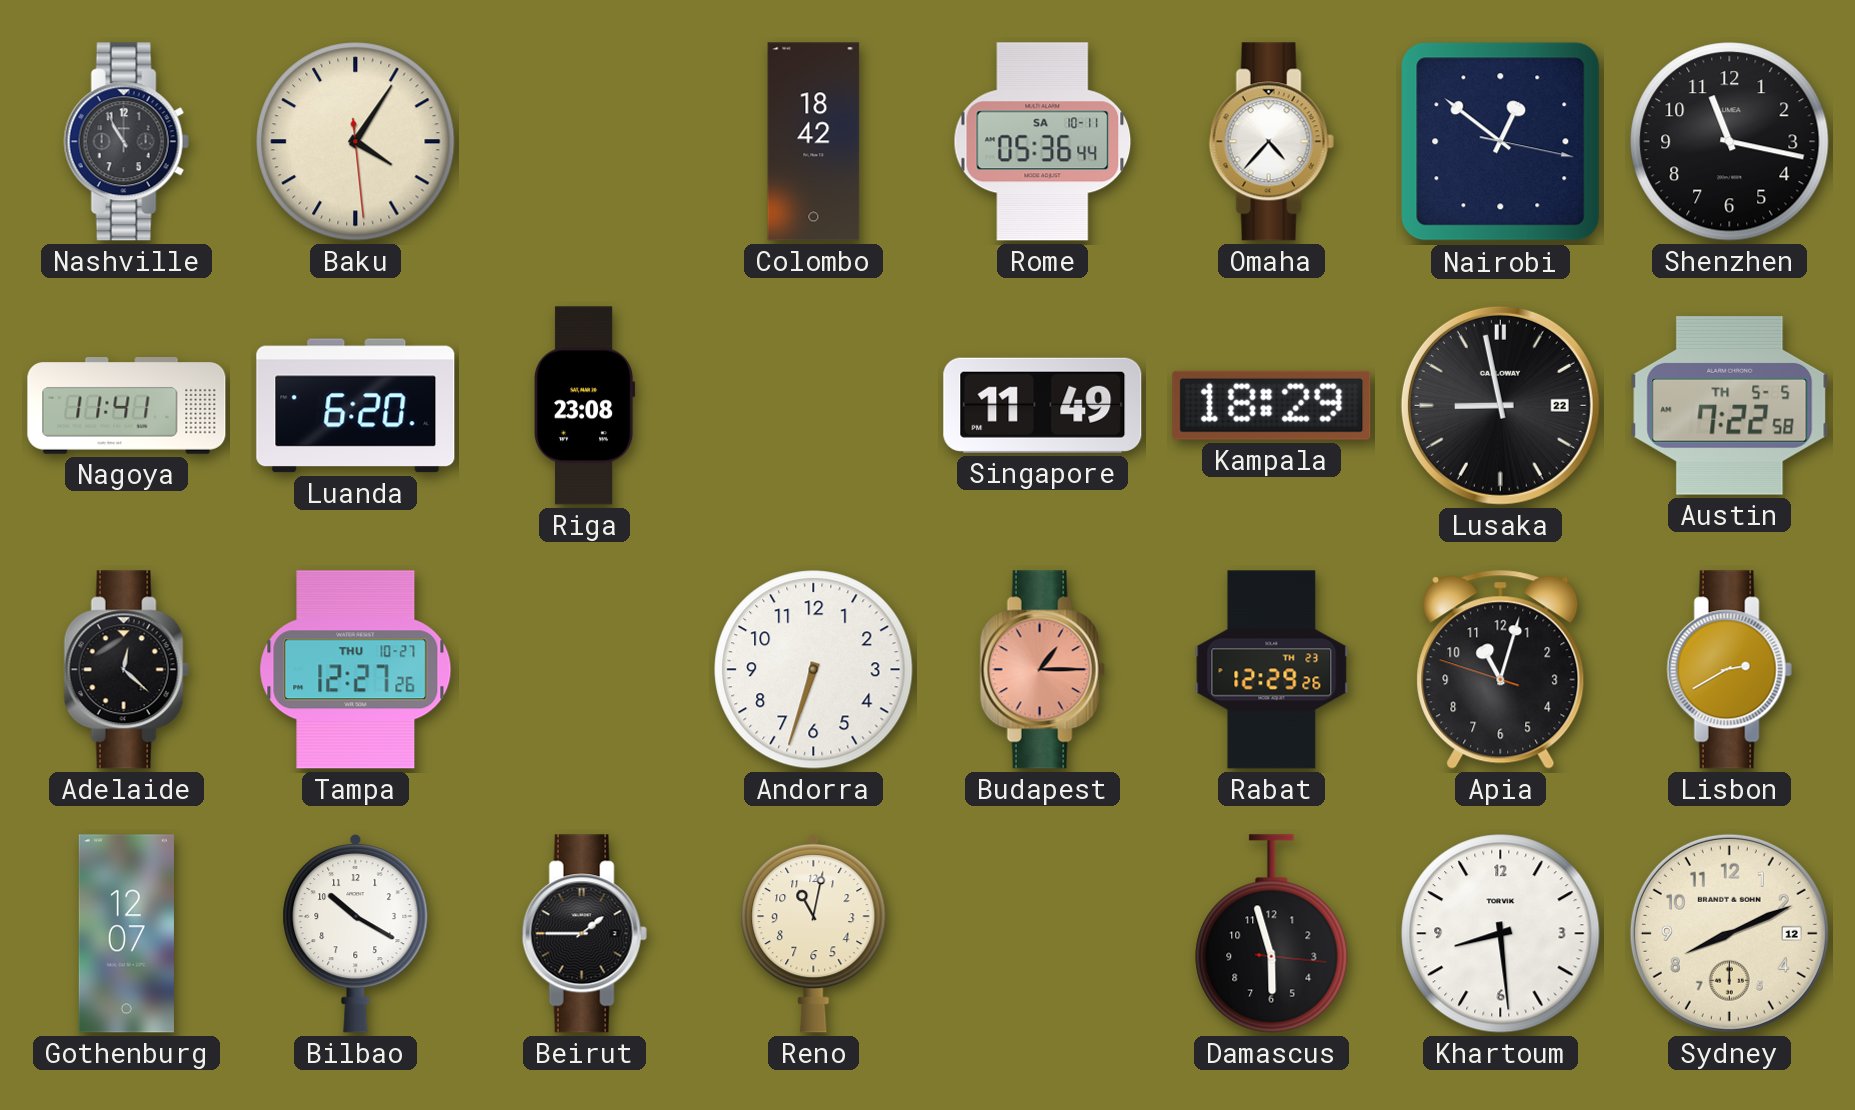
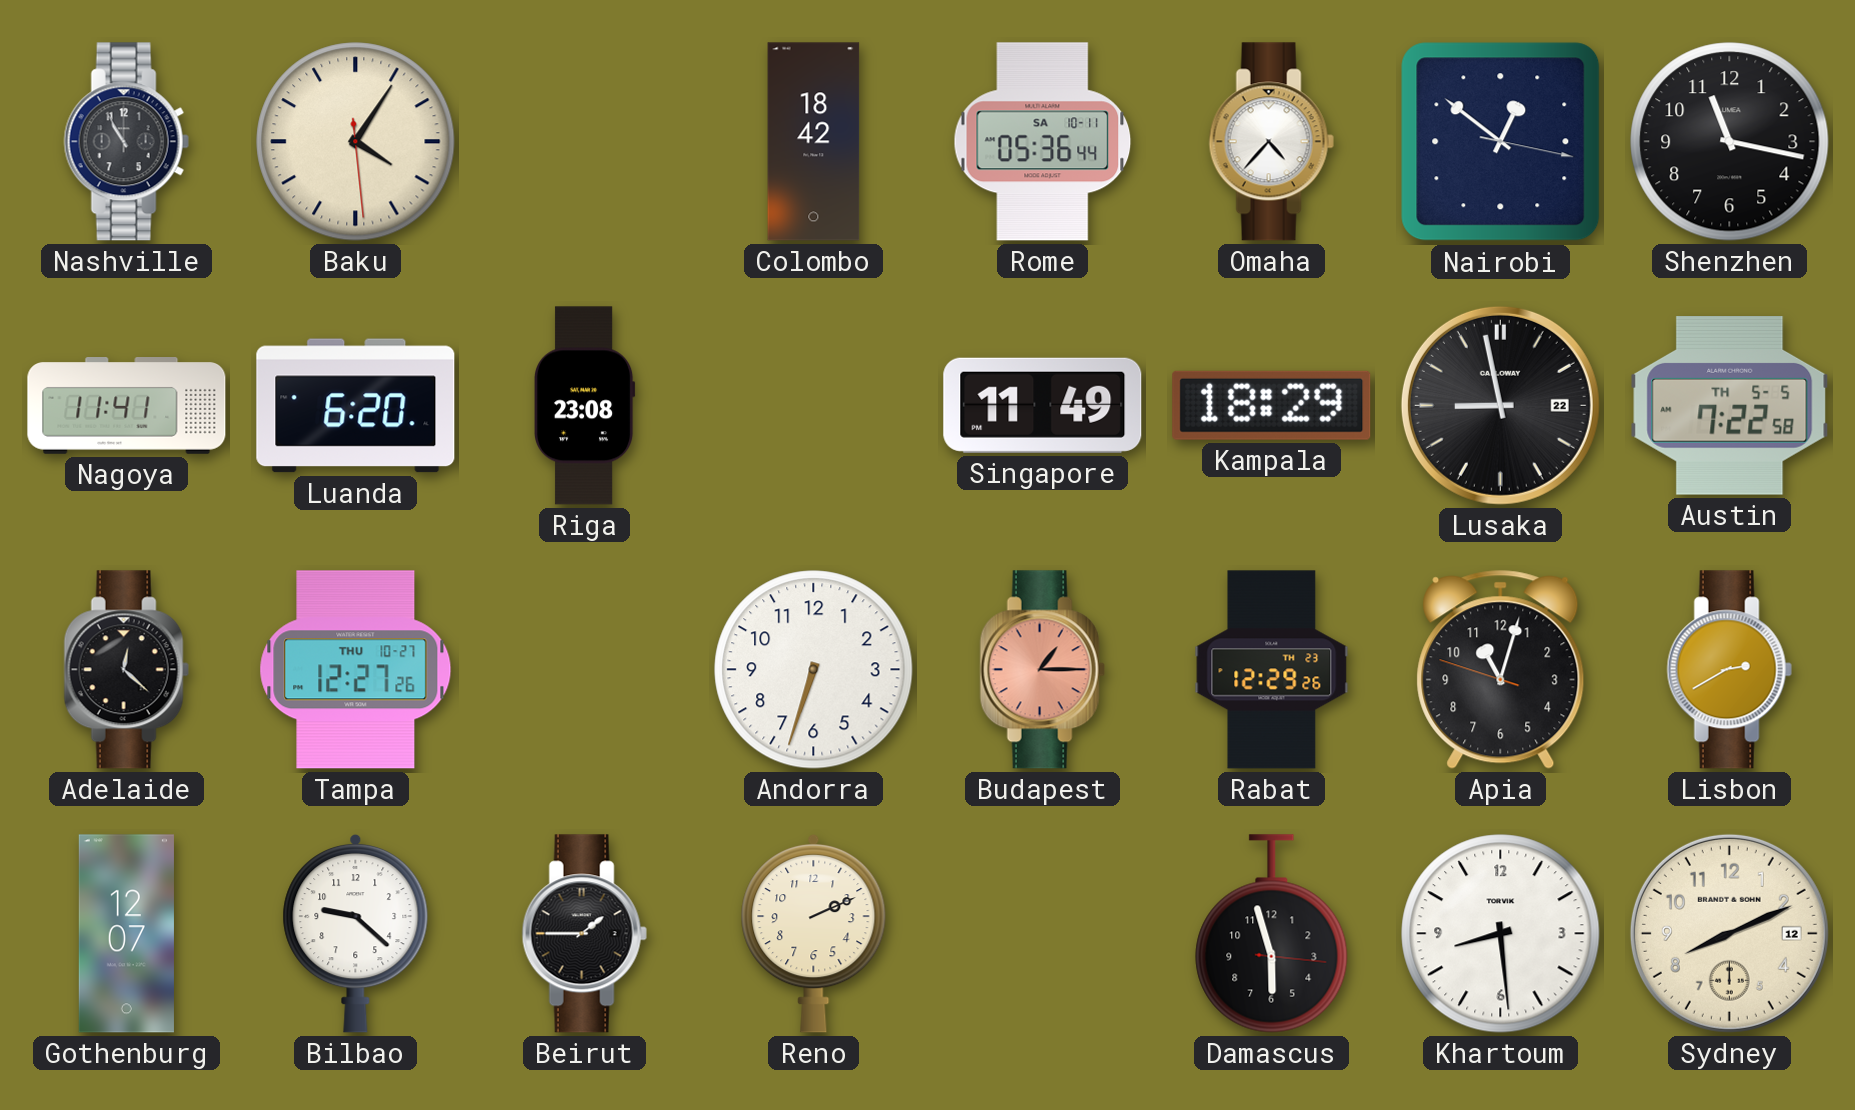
Bilbao: 10:20 -> 9:22
Reno: 11:02 -> 2:11
